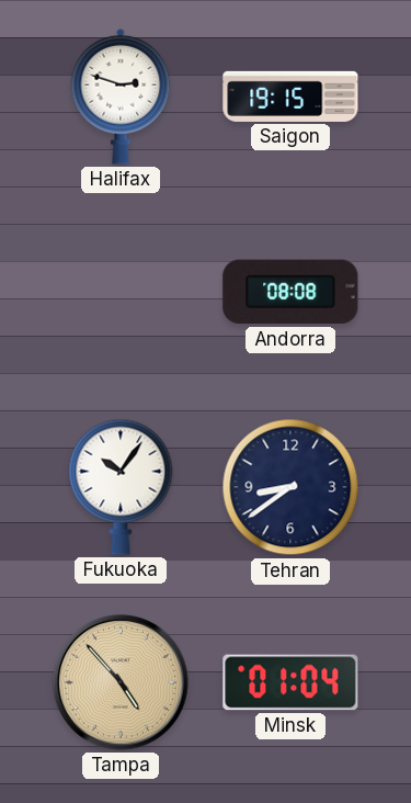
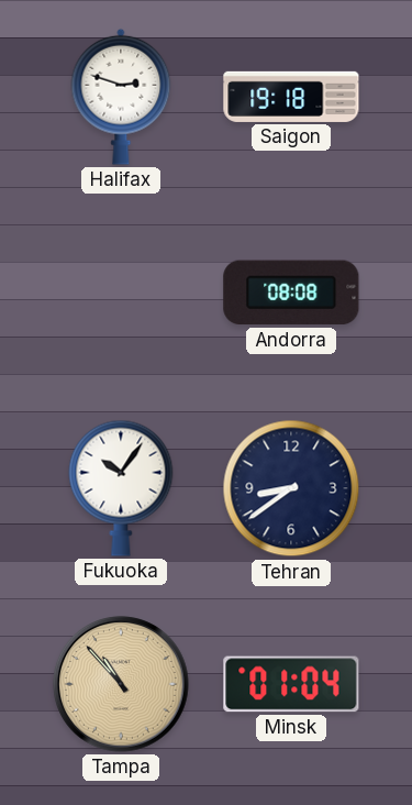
Saigon: 19:15 -> 19:18
Tampa: 4:53 -> 10:53
